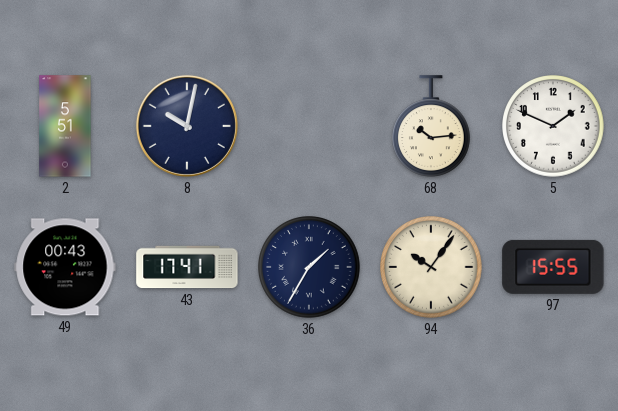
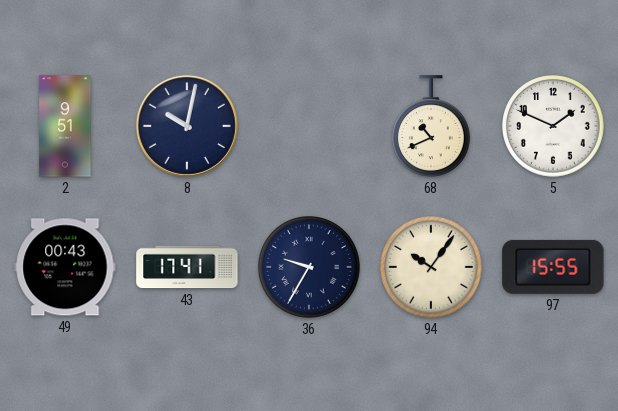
2: 5:51 -> 9:51
68: 10:14 -> 10:41
36: 1:35 -> 9:35
